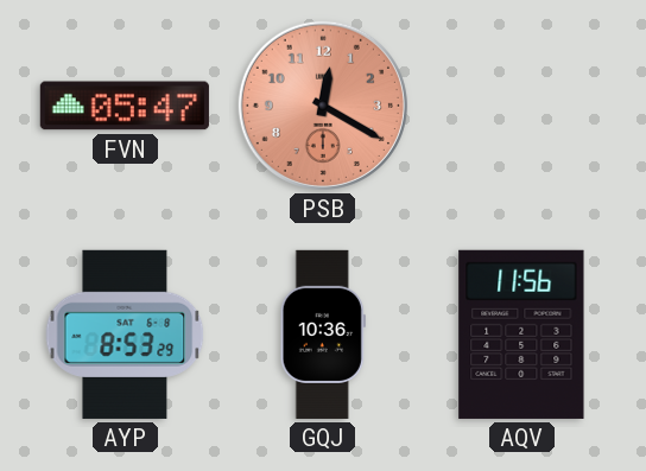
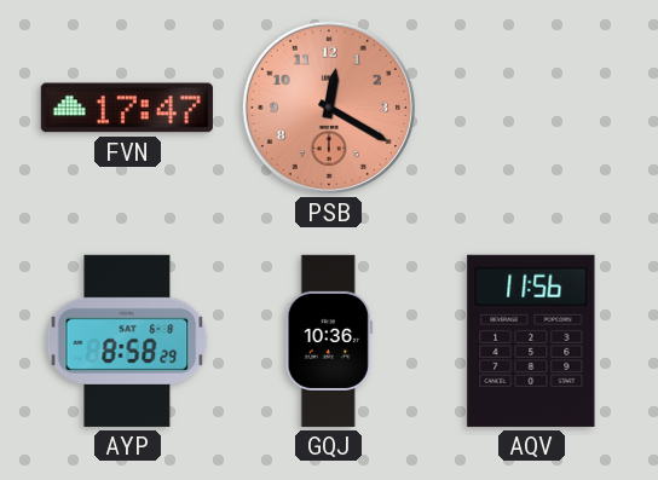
FVN: 05:47 -> 17:47
AYP: 8:53 -> 8:58
